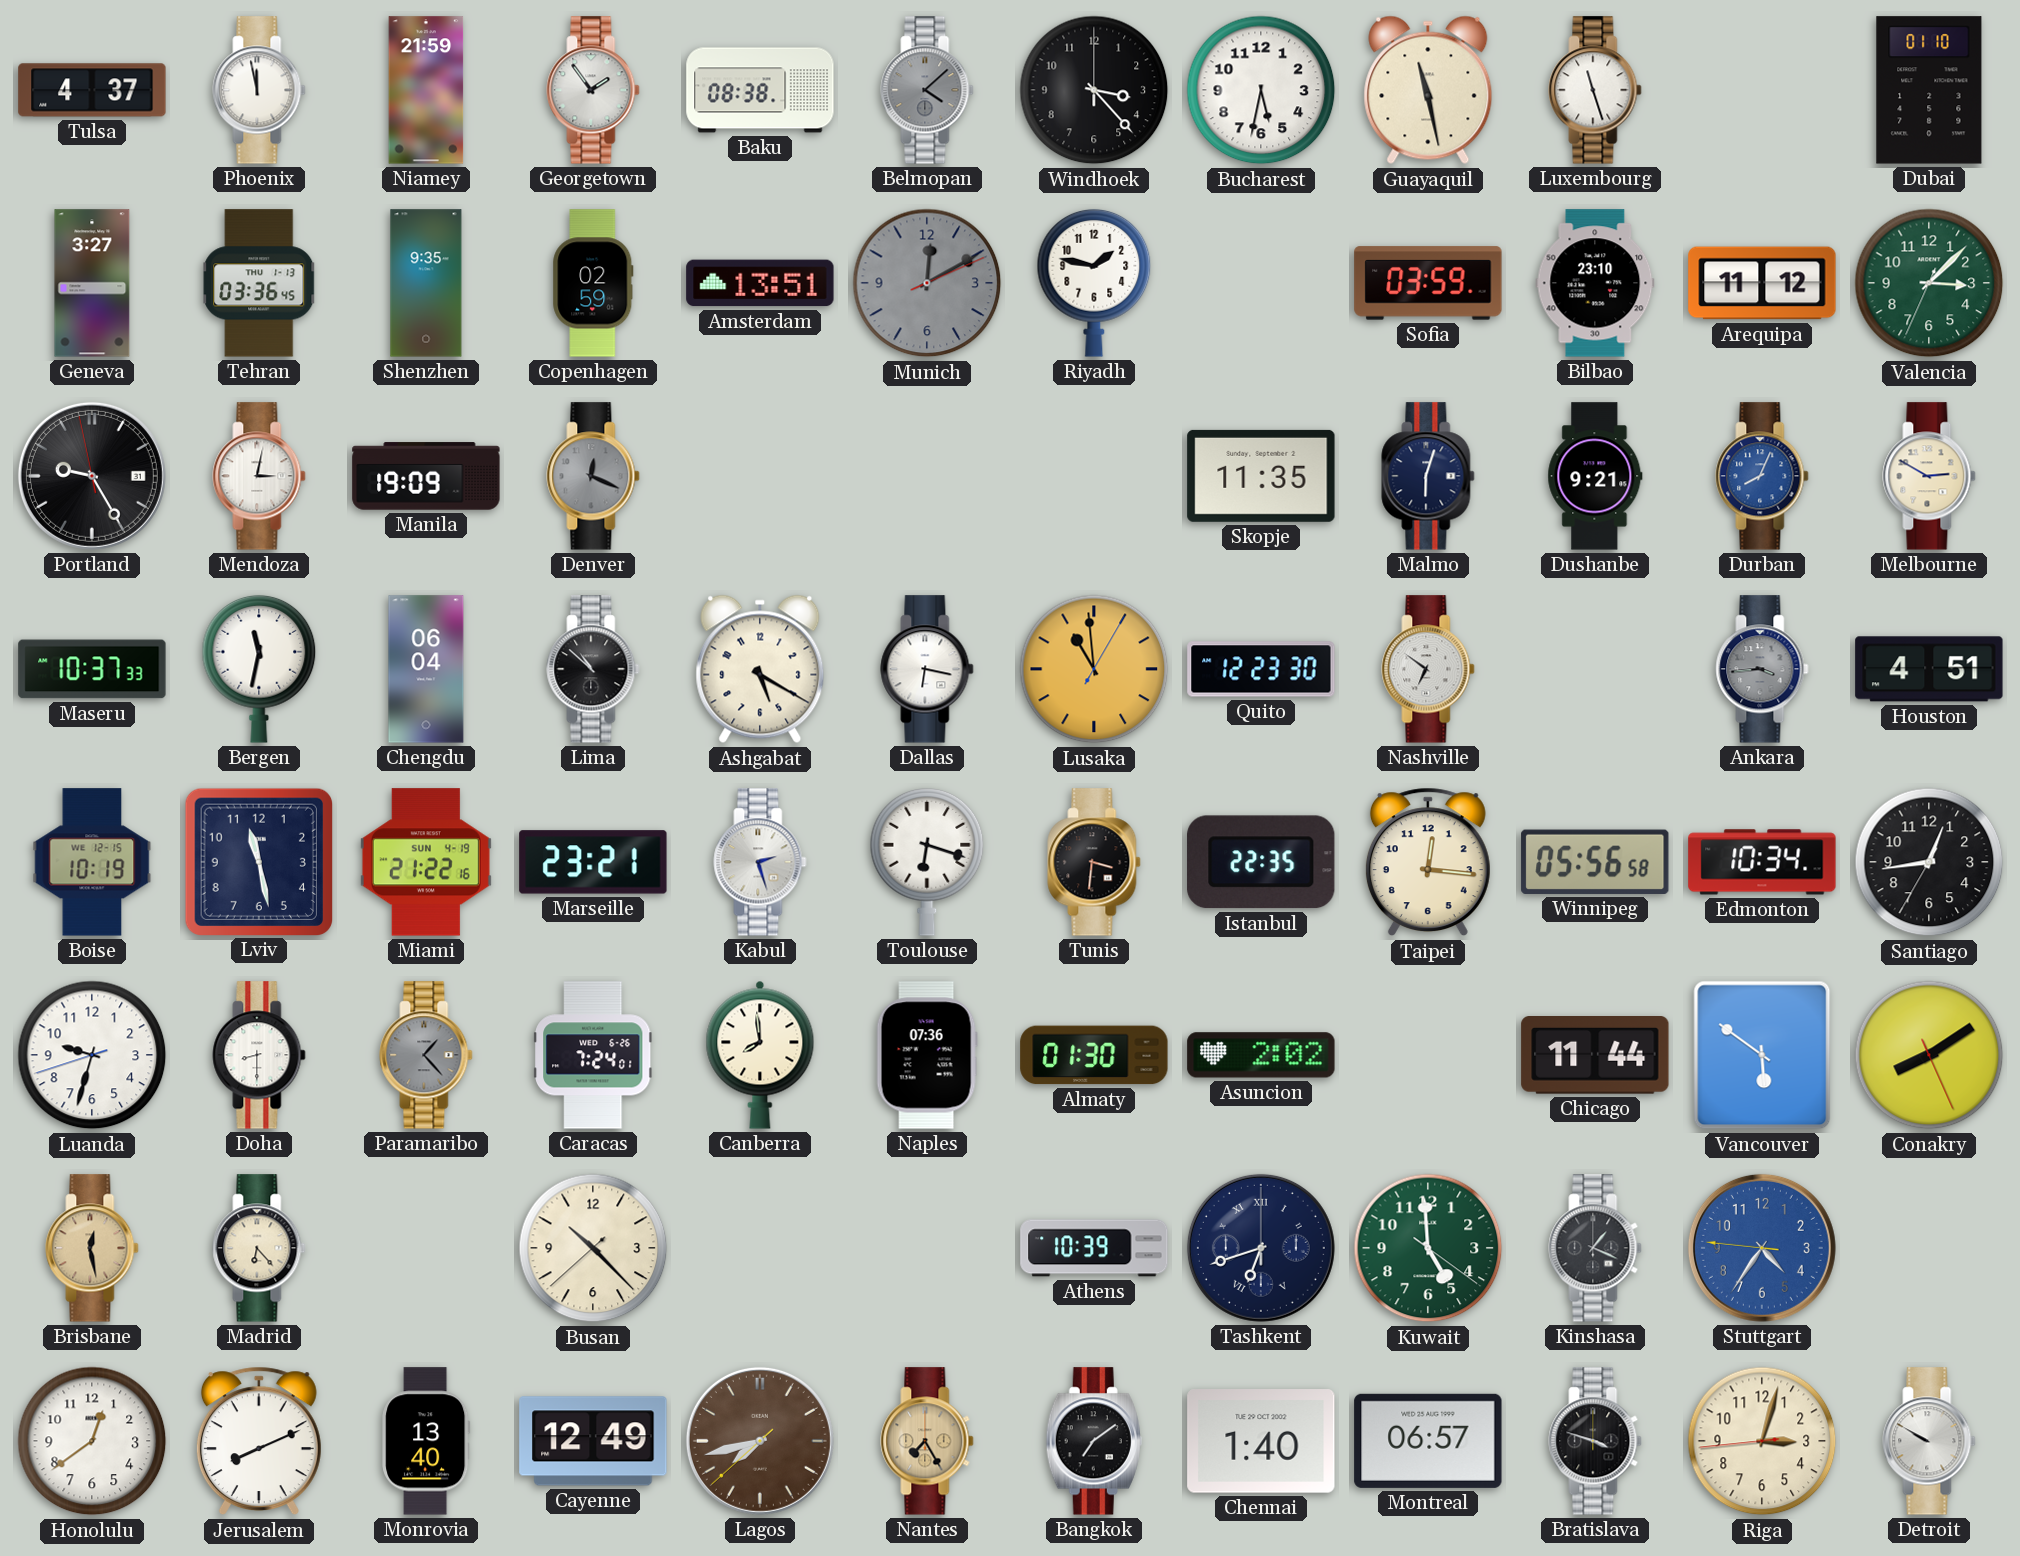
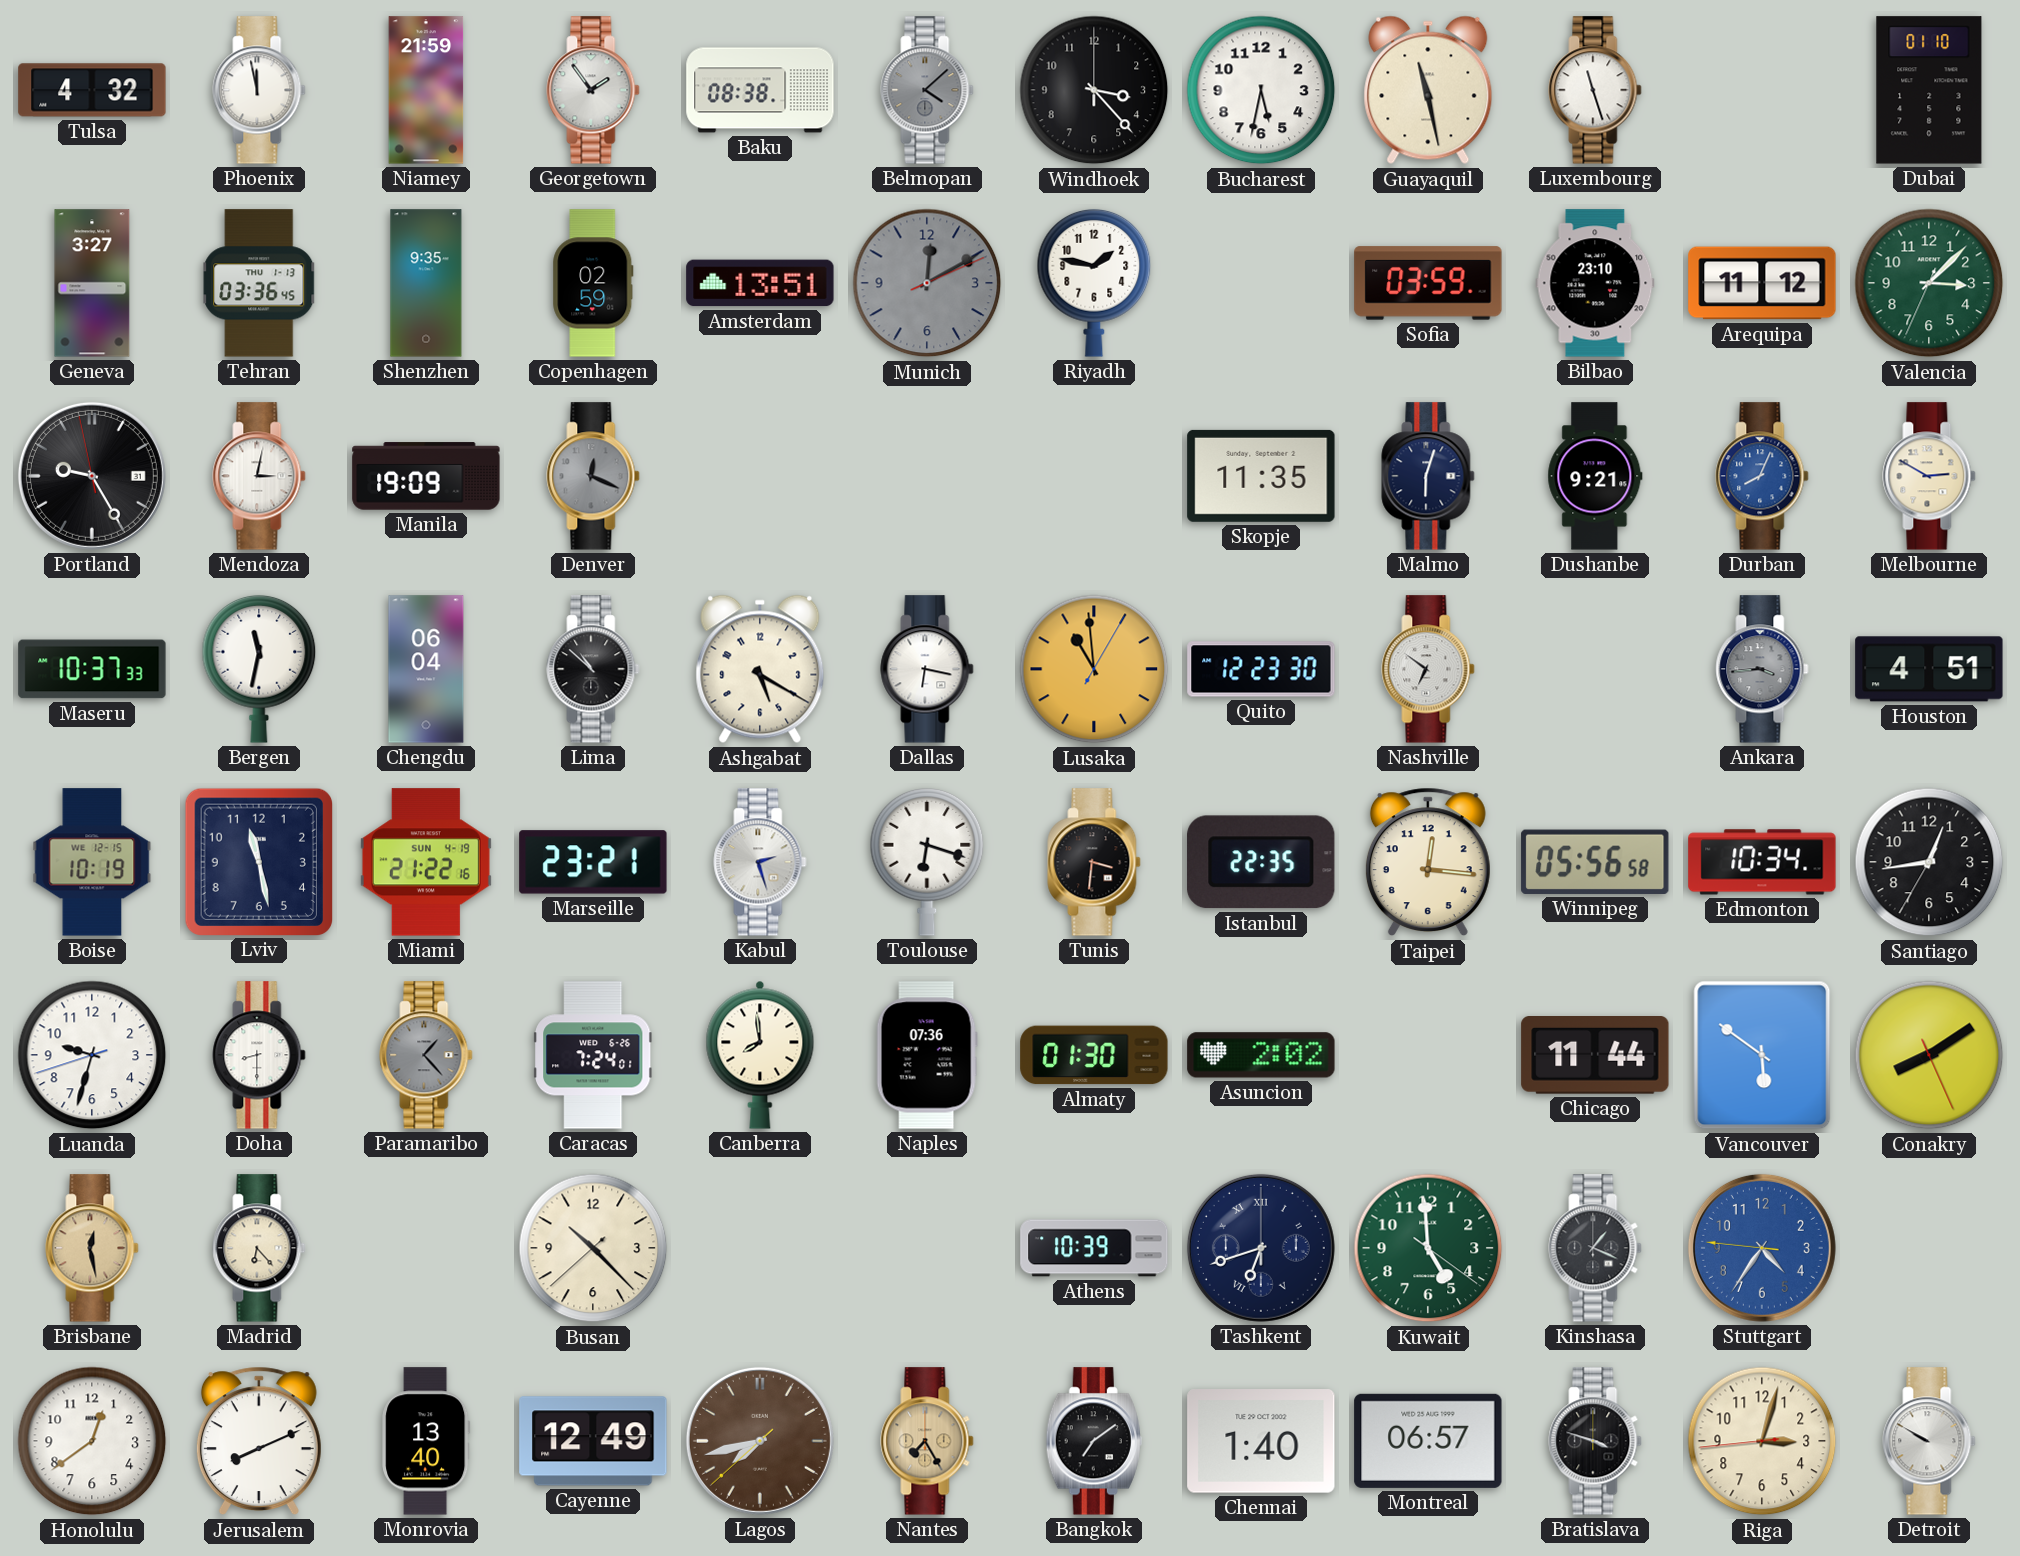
Tulsa: 4:37 -> 4:32
